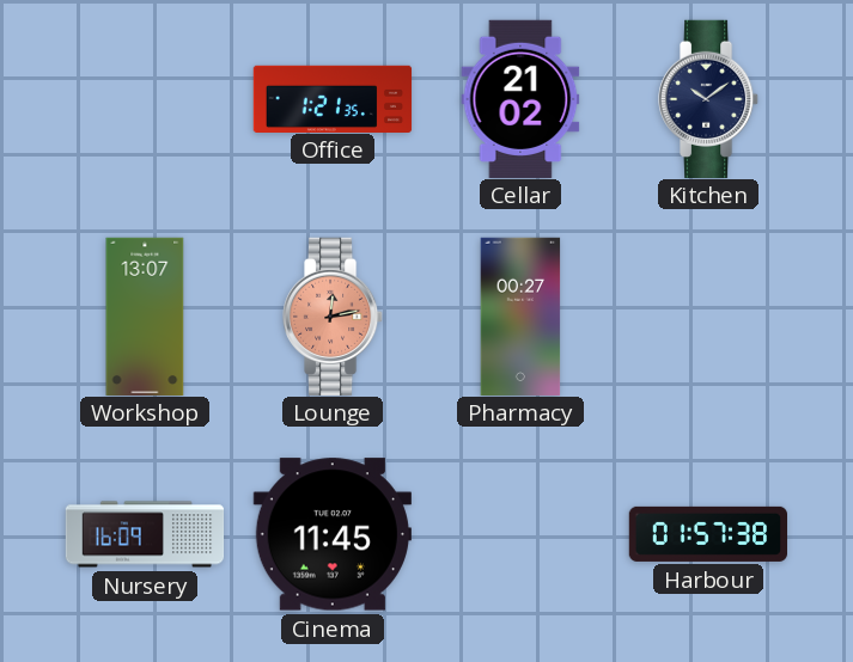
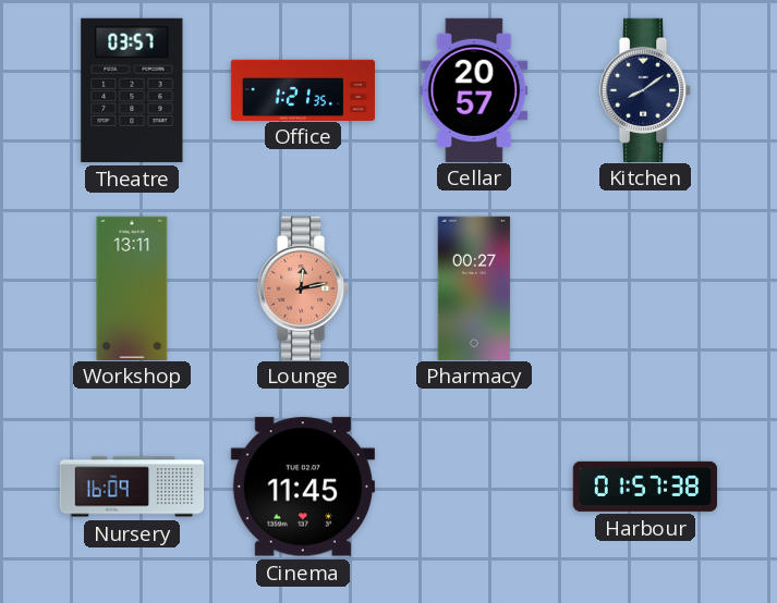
Theatre: none -> 03:57
Cellar: 21:02 -> 20:57
Kitchen: 10:09 -> 8:09
Workshop: 13:07 -> 13:11
